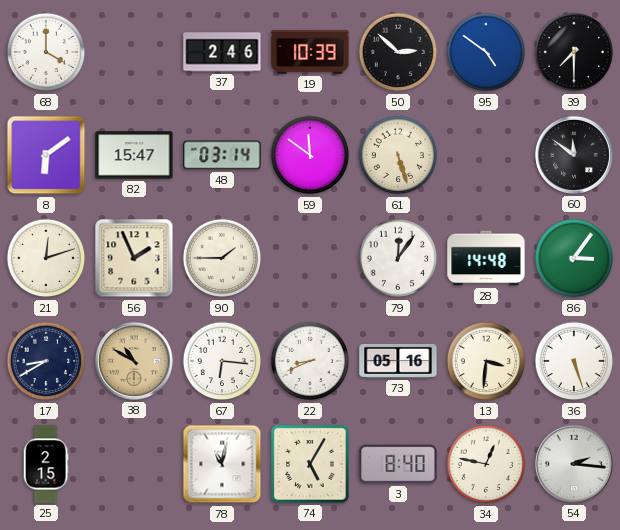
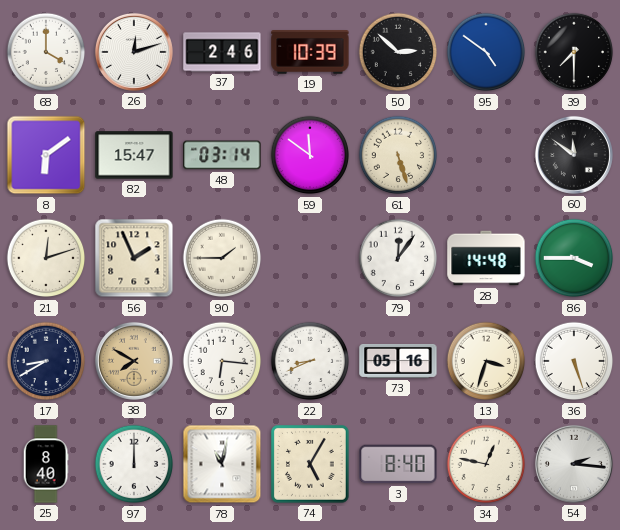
26: none -> 12:12
86: 3:06 -> 3:45
38: 10:50 -> 7:50
13: 3:31 -> 3:33
25: 2:15 -> 8:40
97: none -> 12:00
